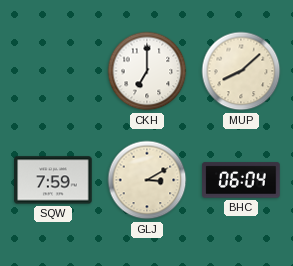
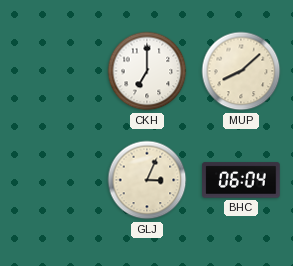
SQW: 7:59 -> none
GLJ: 3:10 -> 3:04
